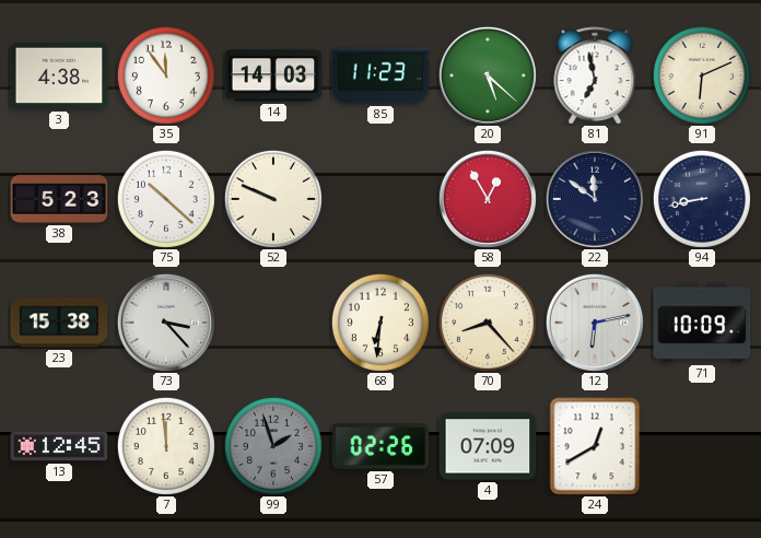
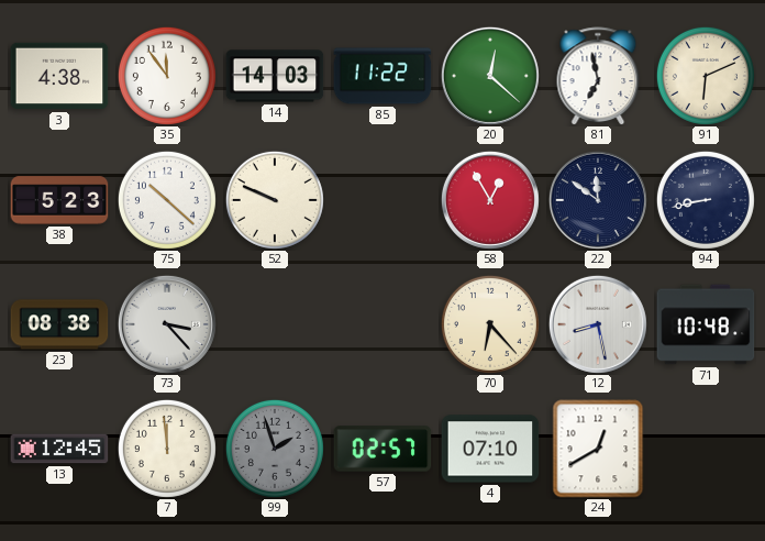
85: 11:23 -> 11:22
20: 5:22 -> 12:22
23: 15:38 -> 08:38
68: 6:31 -> none
70: 8:23 -> 6:23
12: 6:13 -> 8:28
71: 10:09 -> 10:48
57: 02:26 -> 02:57
4: 07:09 -> 07:10
